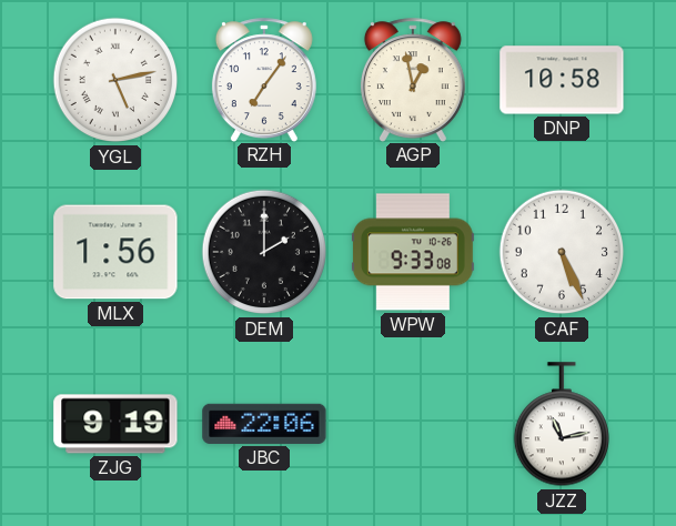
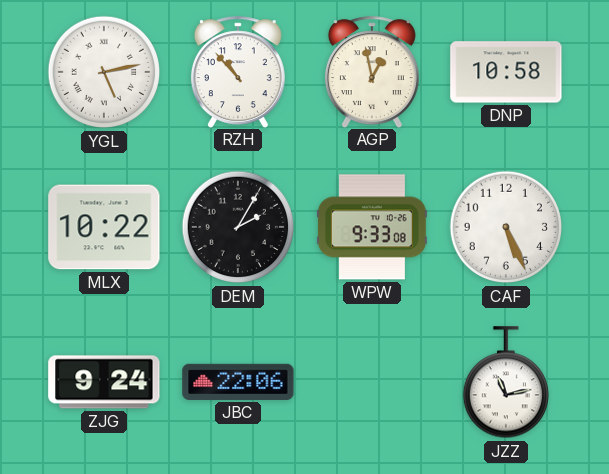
RZH: 7:06 -> 10:53
MLX: 1:56 -> 10:22
DEM: 2:00 -> 2:05
ZJG: 9:19 -> 9:24
